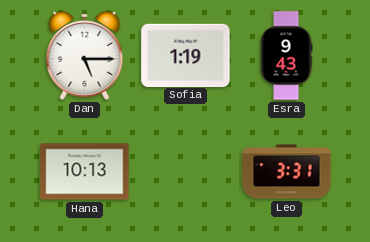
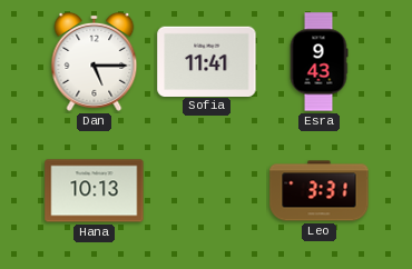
Sofia: 1:19 -> 11:41
